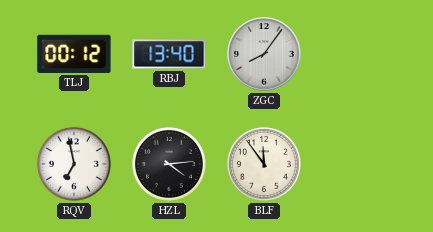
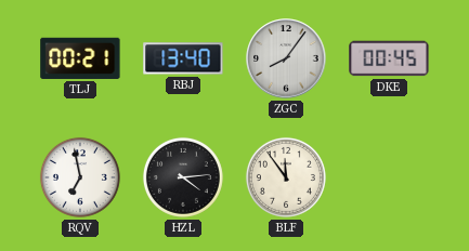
TLJ: 00:12 -> 00:21
DKE: none -> 00:45
